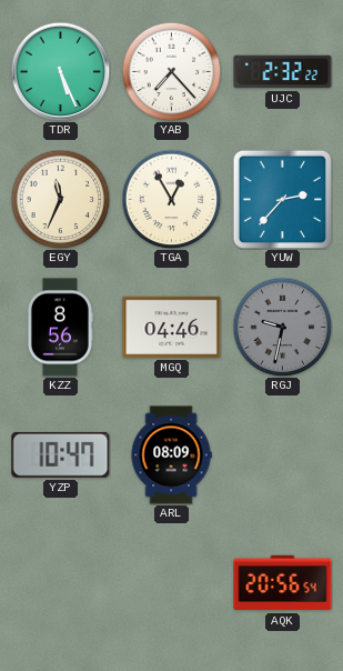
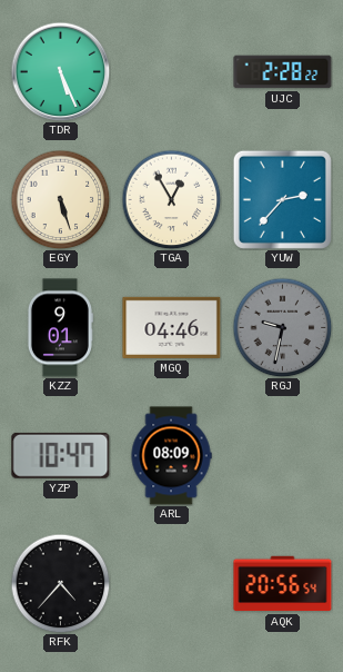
YAB: 7:23 -> none
UJC: 2:32 -> 2:28
EGY: 11:34 -> 5:27
KZZ: 8:56 -> 9:01
RFK: none -> 4:37
